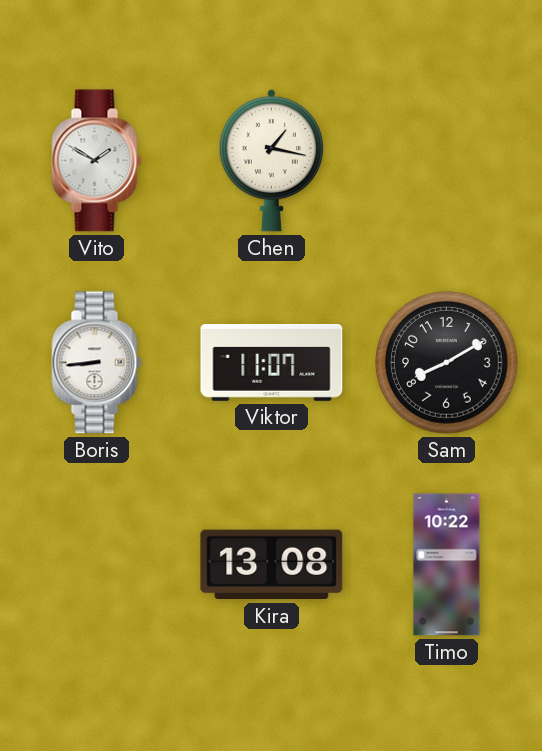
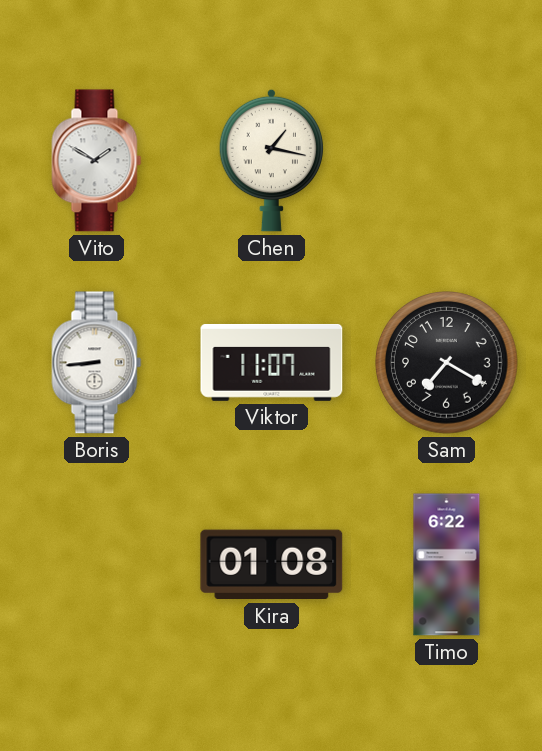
Sam: 8:10 -> 7:20
Kira: 13:08 -> 01:08
Timo: 10:22 -> 6:22
